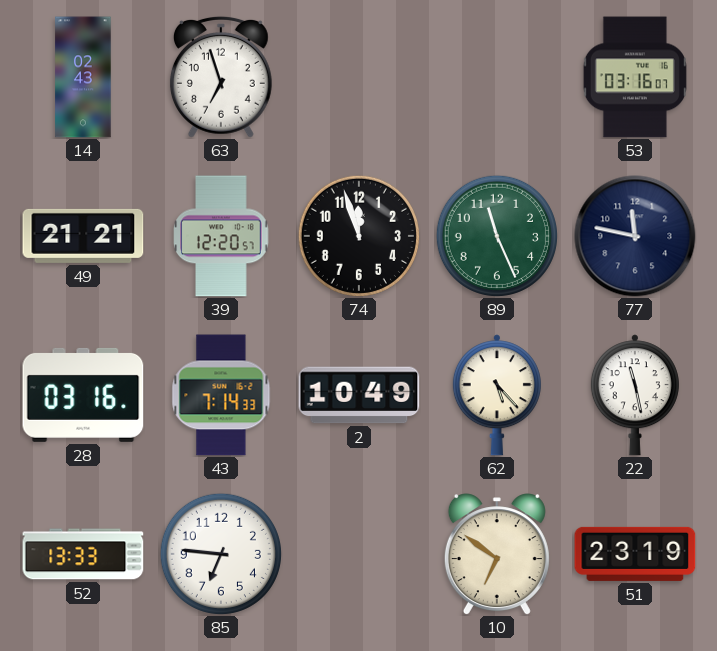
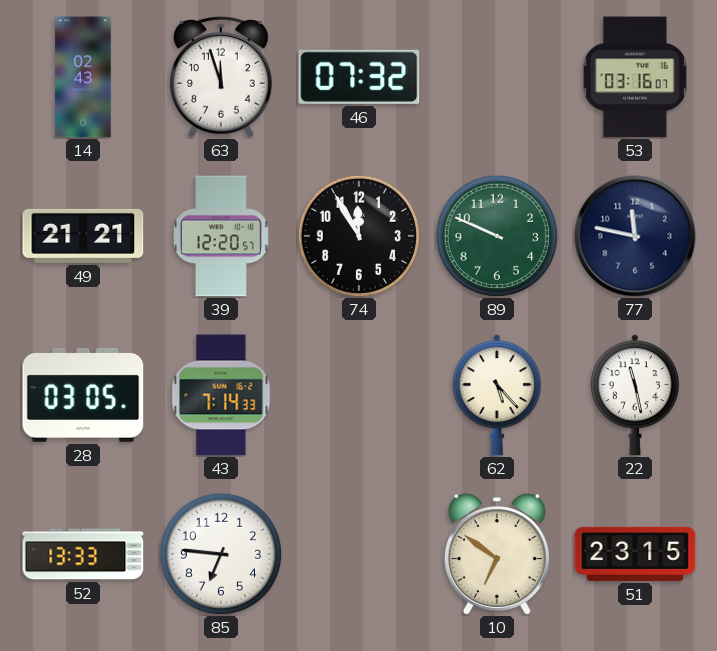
63: 6:57 -> 11:57
46: none -> 07:32
74: 11:57 -> 11:55
89: 11:26 -> 9:49
28: 03:16 -> 03:05
2: 10:49 -> none
51: 23:19 -> 23:15
